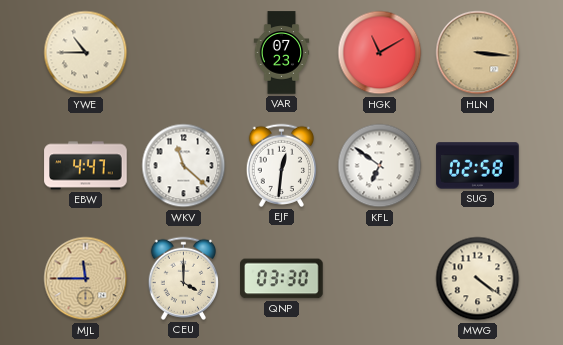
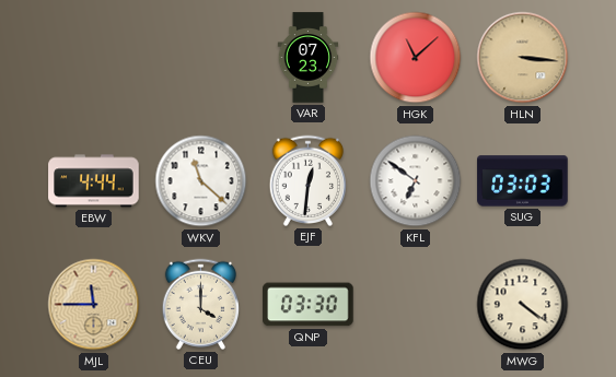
YWE: 10:45 -> none
HGK: 11:10 -> 11:08
EBW: 4:47 -> 4:44
SUG: 02:58 -> 03:03
